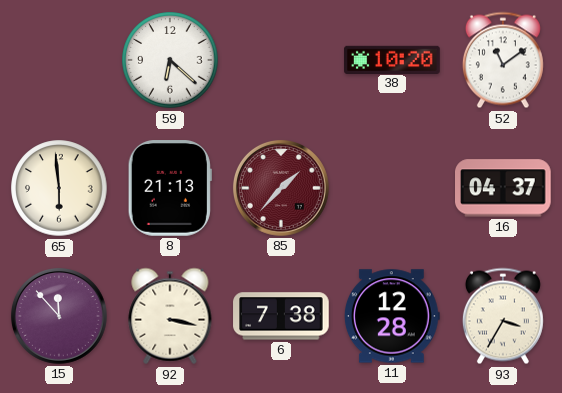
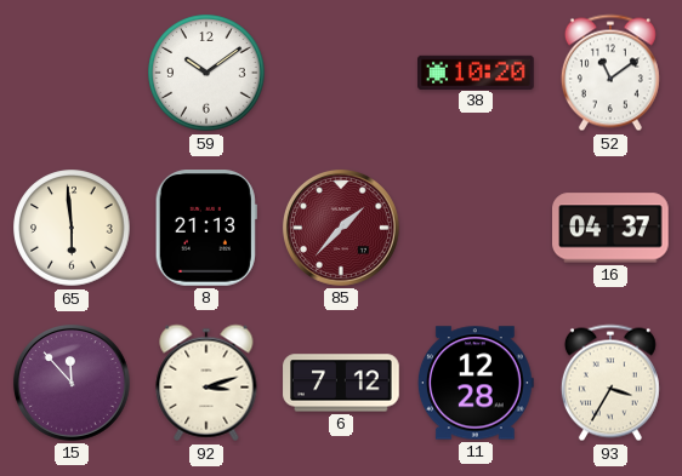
59: 6:22 -> 10:09
92: 3:17 -> 3:12
6: 7:38 -> 7:12
